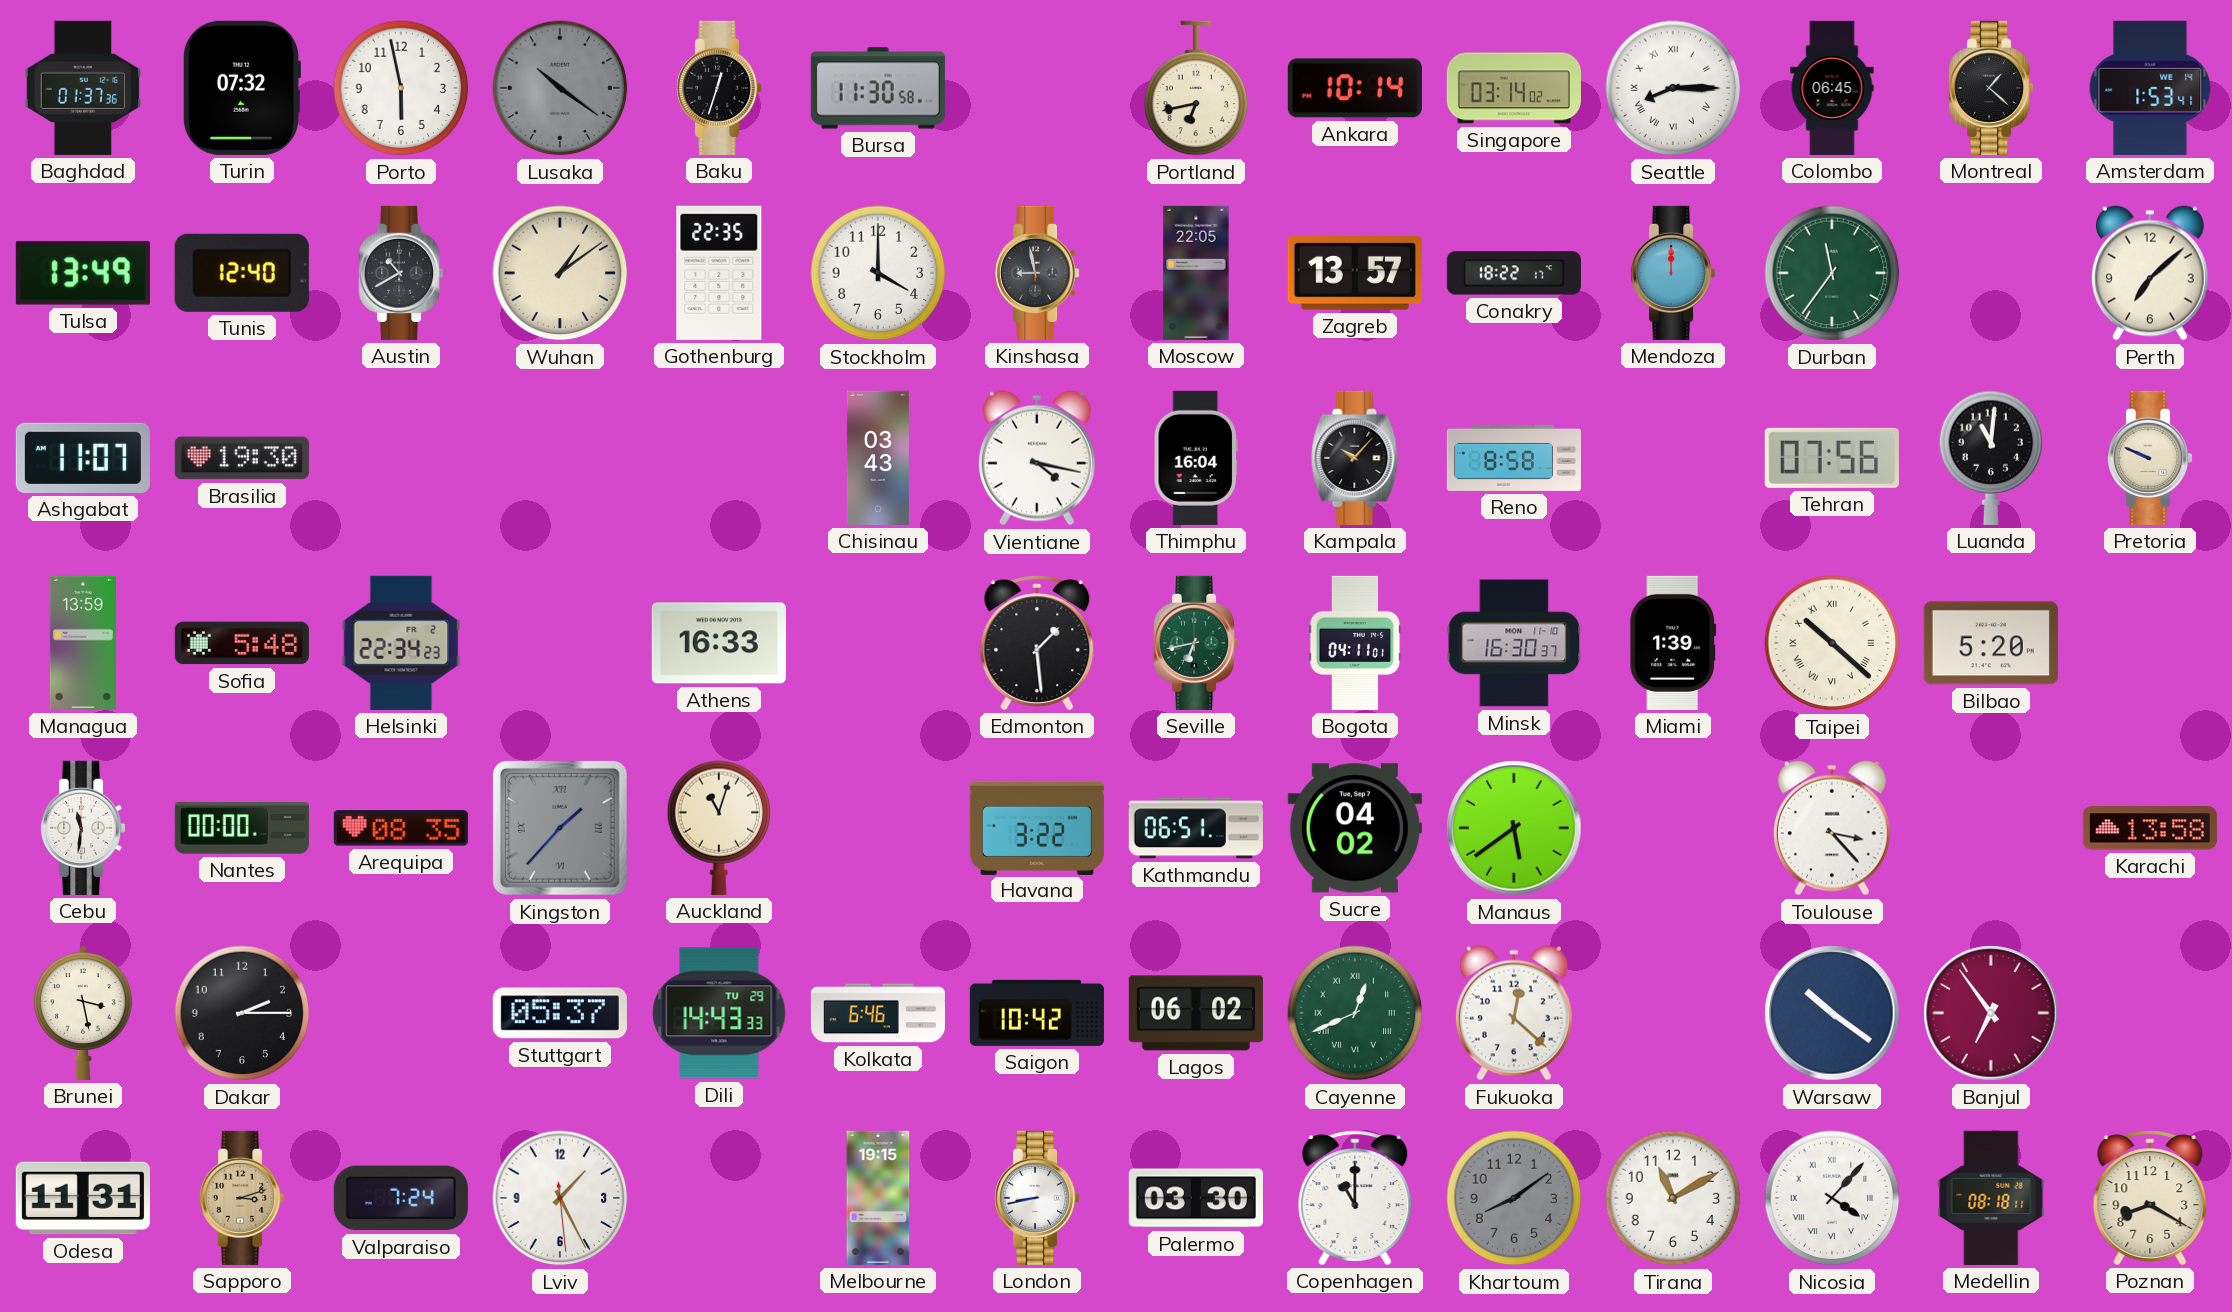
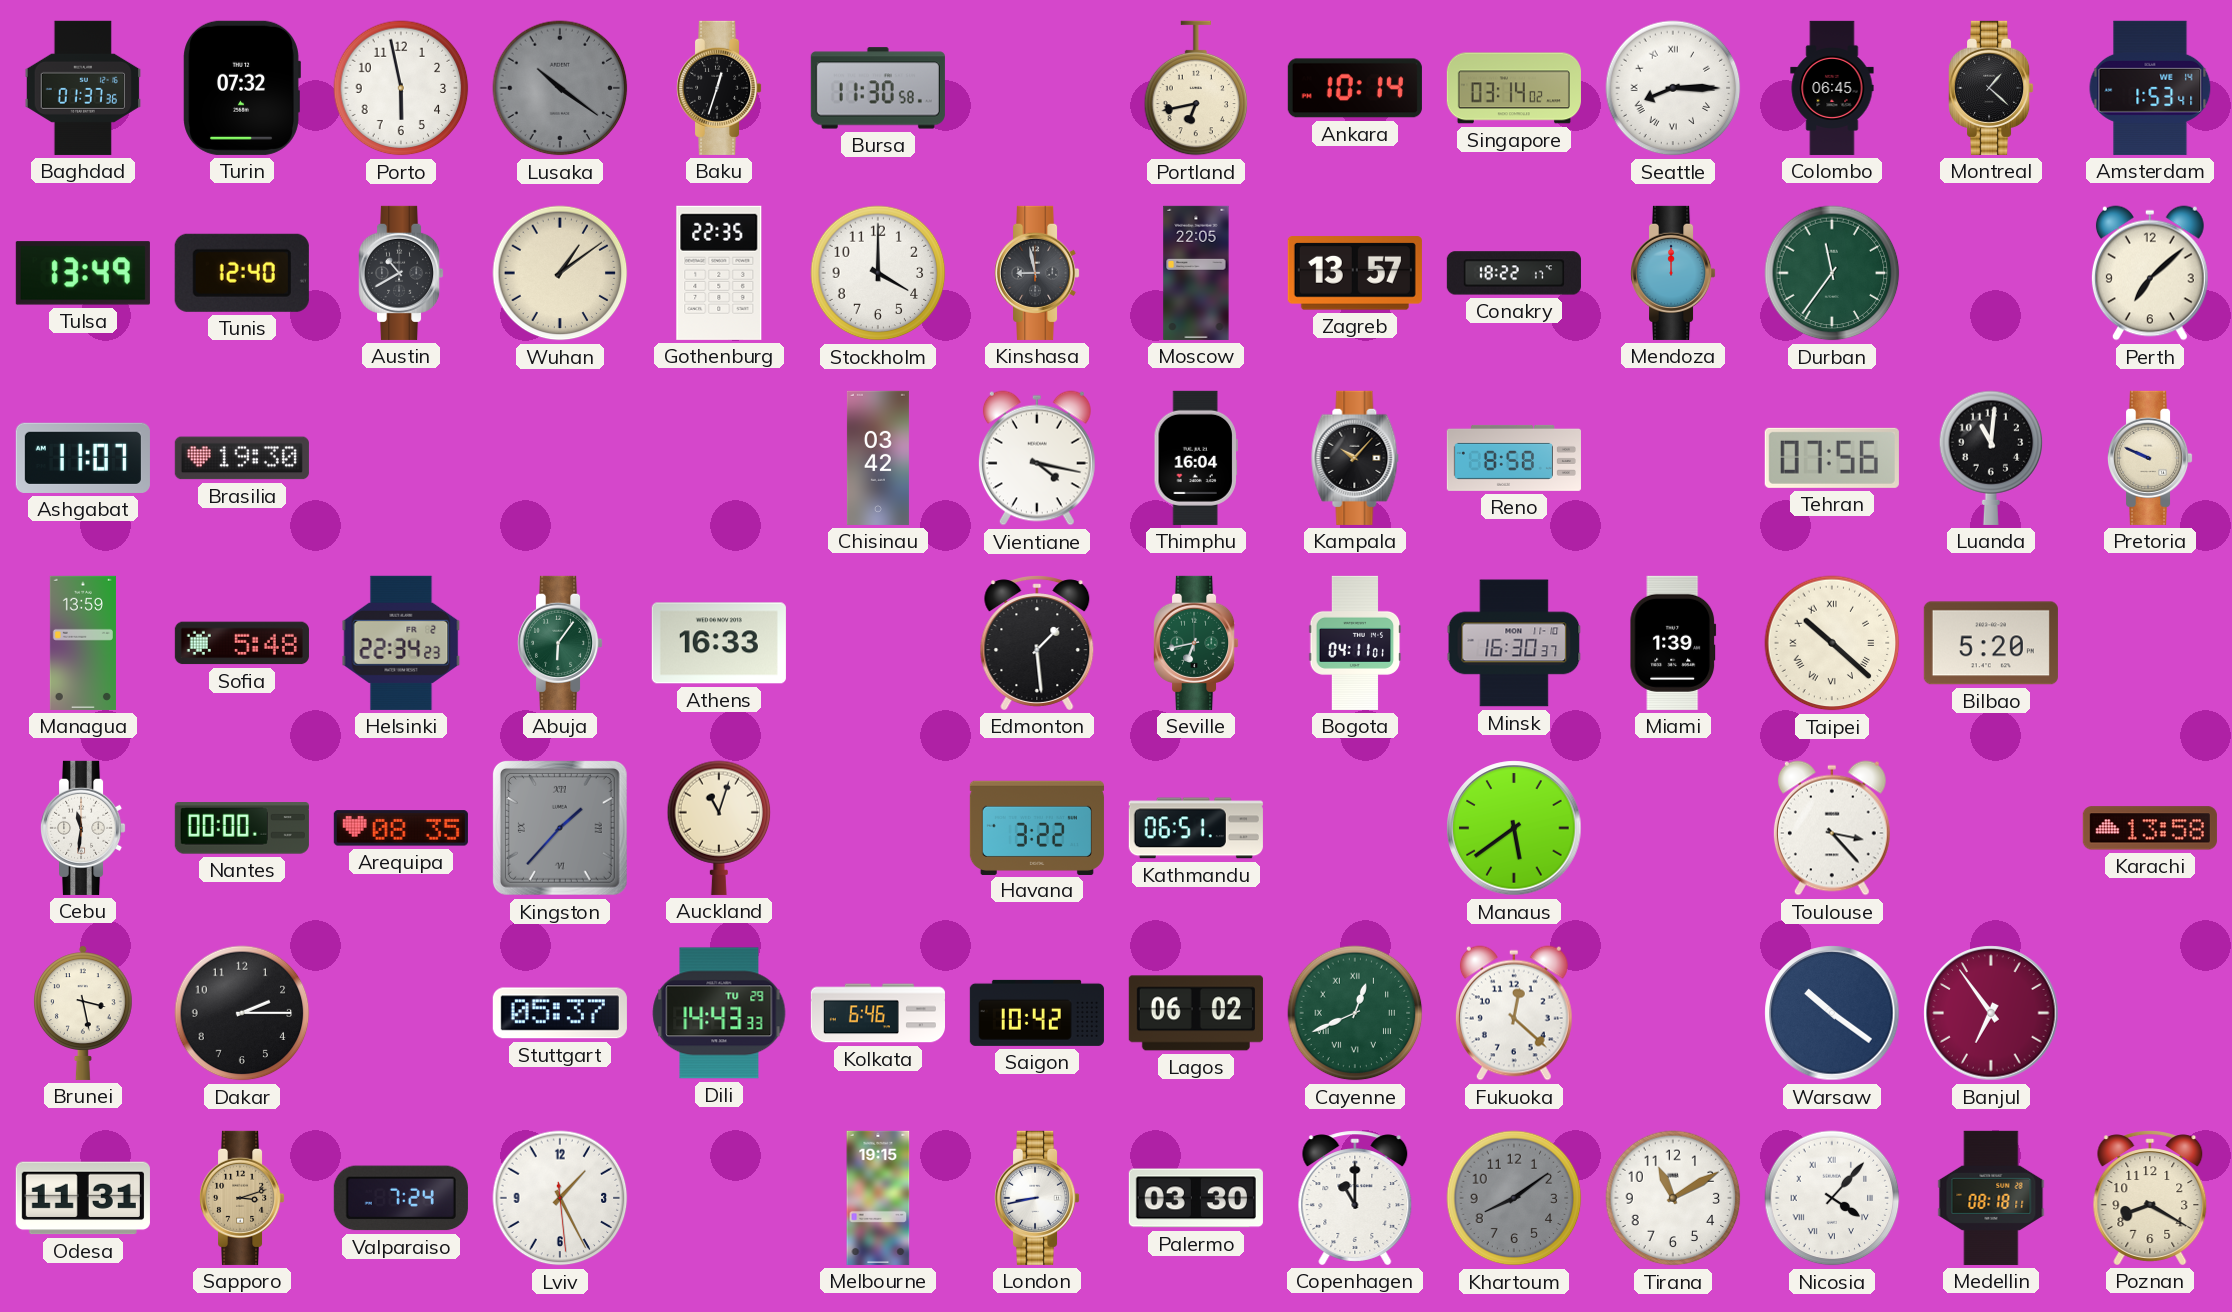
Chisinau: 03:43 -> 03:42
Abuja: none -> 6:06
Sucre: 04:02 -> none
